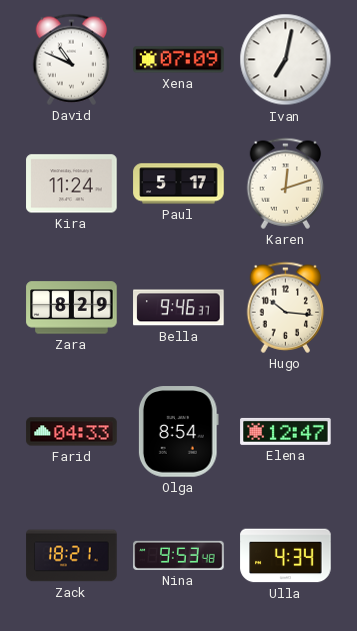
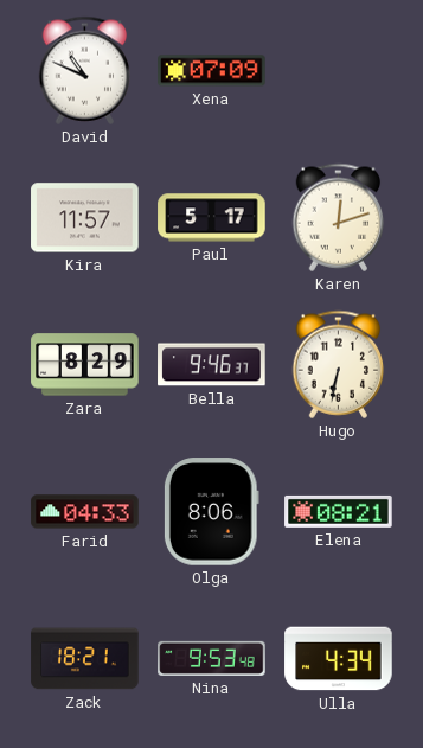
Ivan: 7:02 -> none
Kira: 11:24 -> 11:57
Hugo: 10:16 -> 6:32
Olga: 8:54 -> 8:06
Elena: 12:47 -> 08:21
